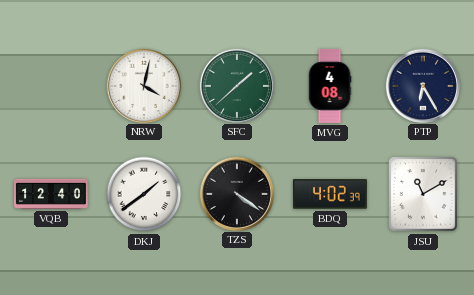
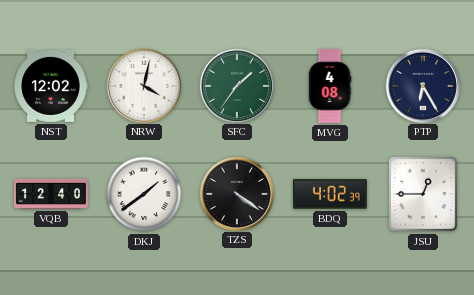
NST: none -> 12:02
SFC: 1:38 -> 1:36
JSU: 11:10 -> 12:45
